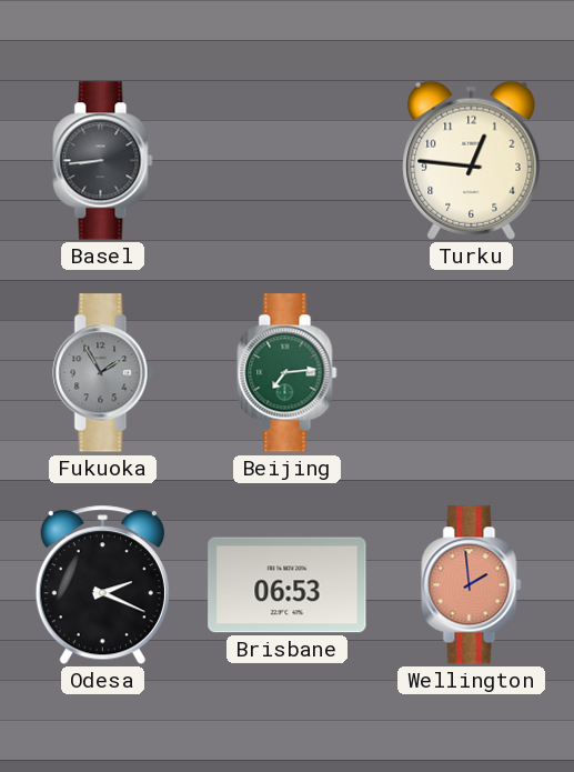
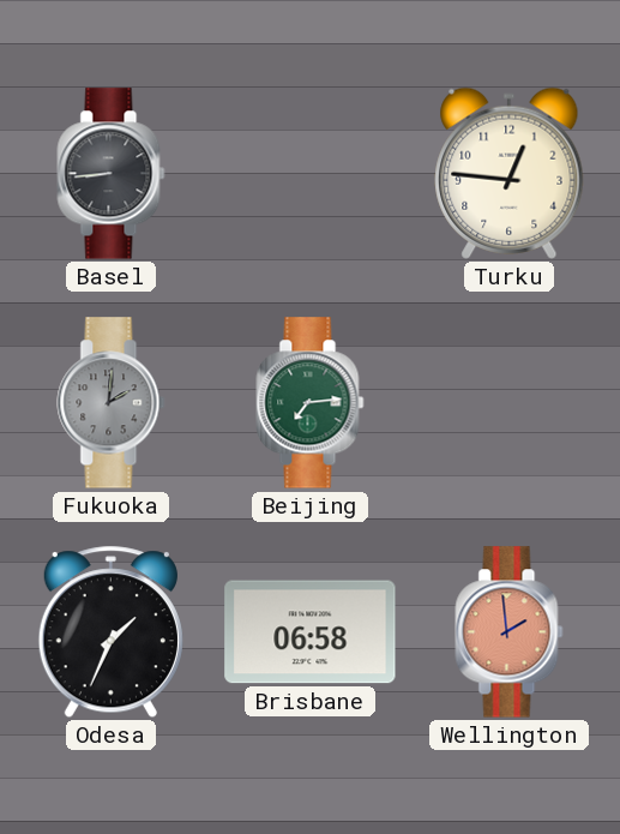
Fukuoka: 1:55 -> 2:01
Odesa: 2:19 -> 1:34
Brisbane: 06:53 -> 06:58
